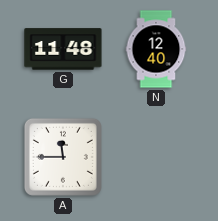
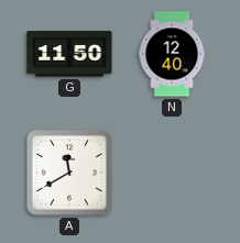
G: 11:48 -> 11:50
A: 11:45 -> 11:40
